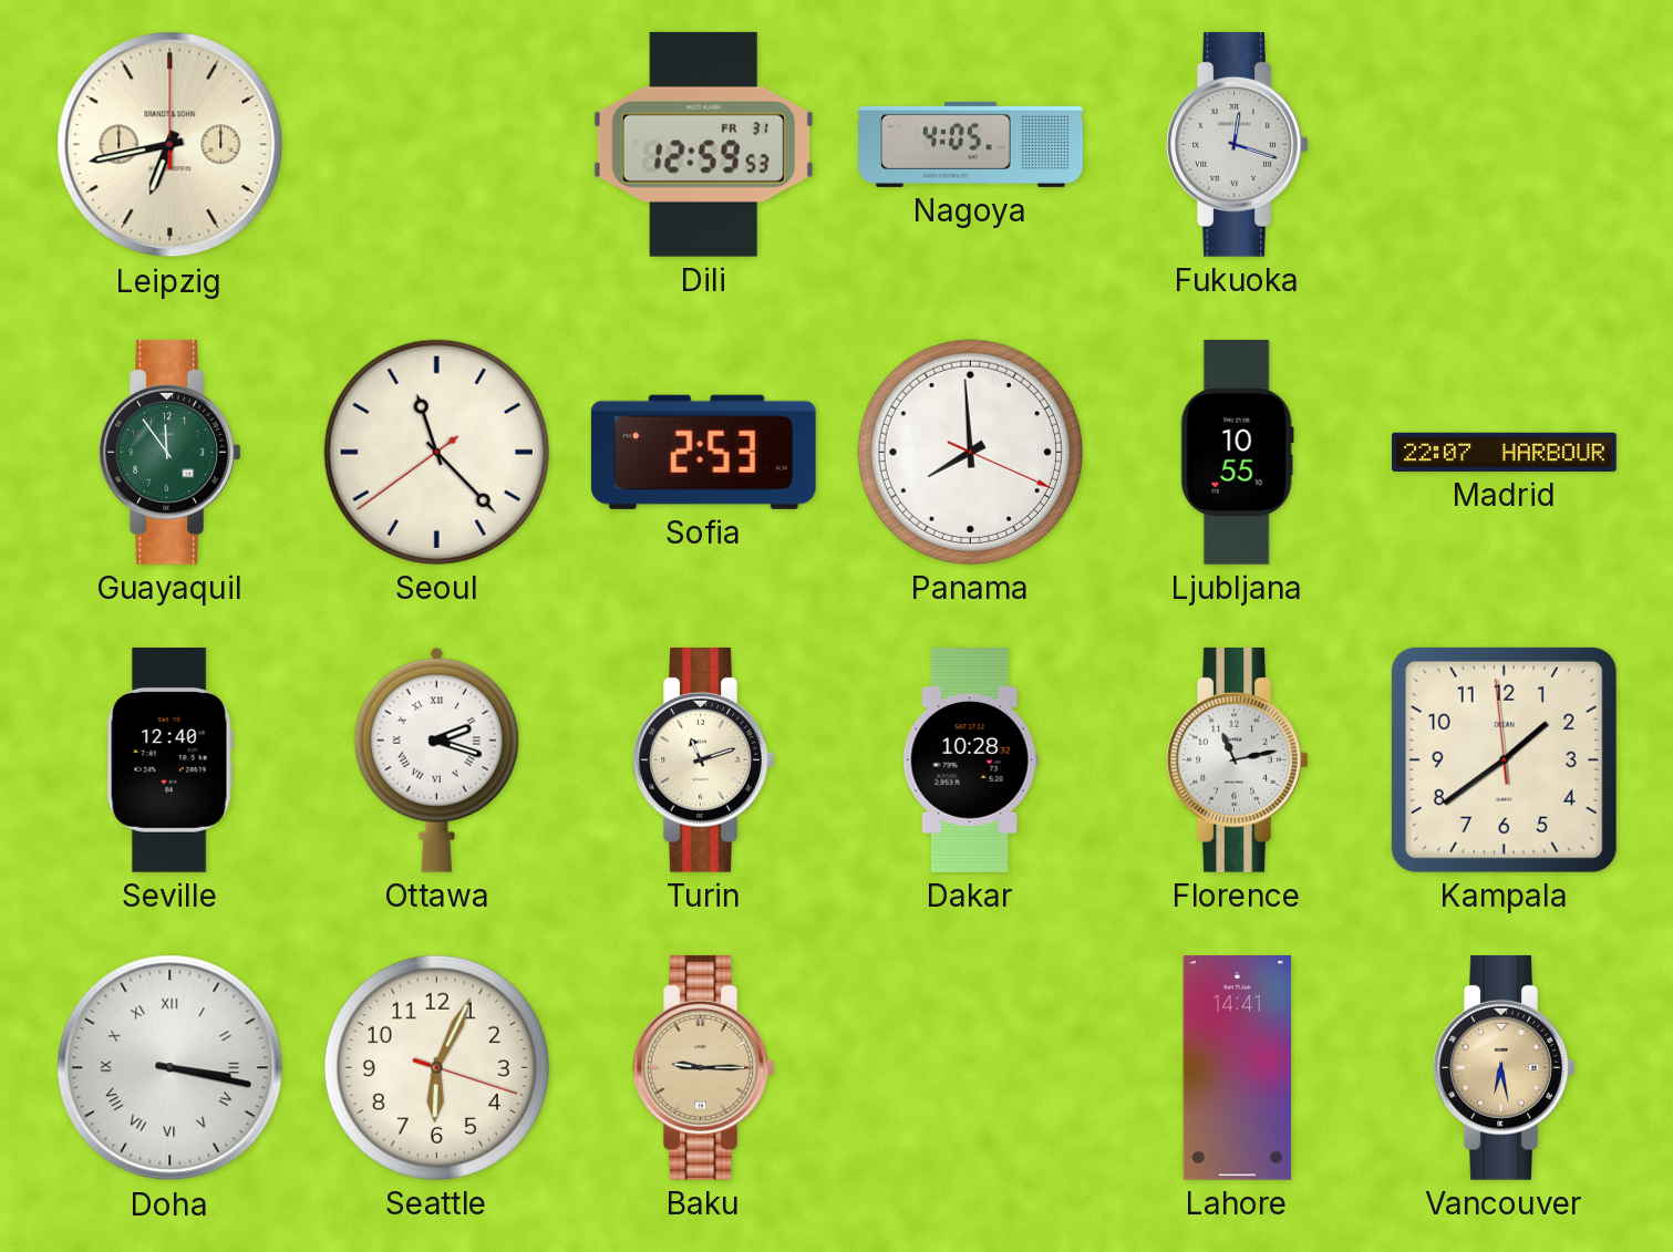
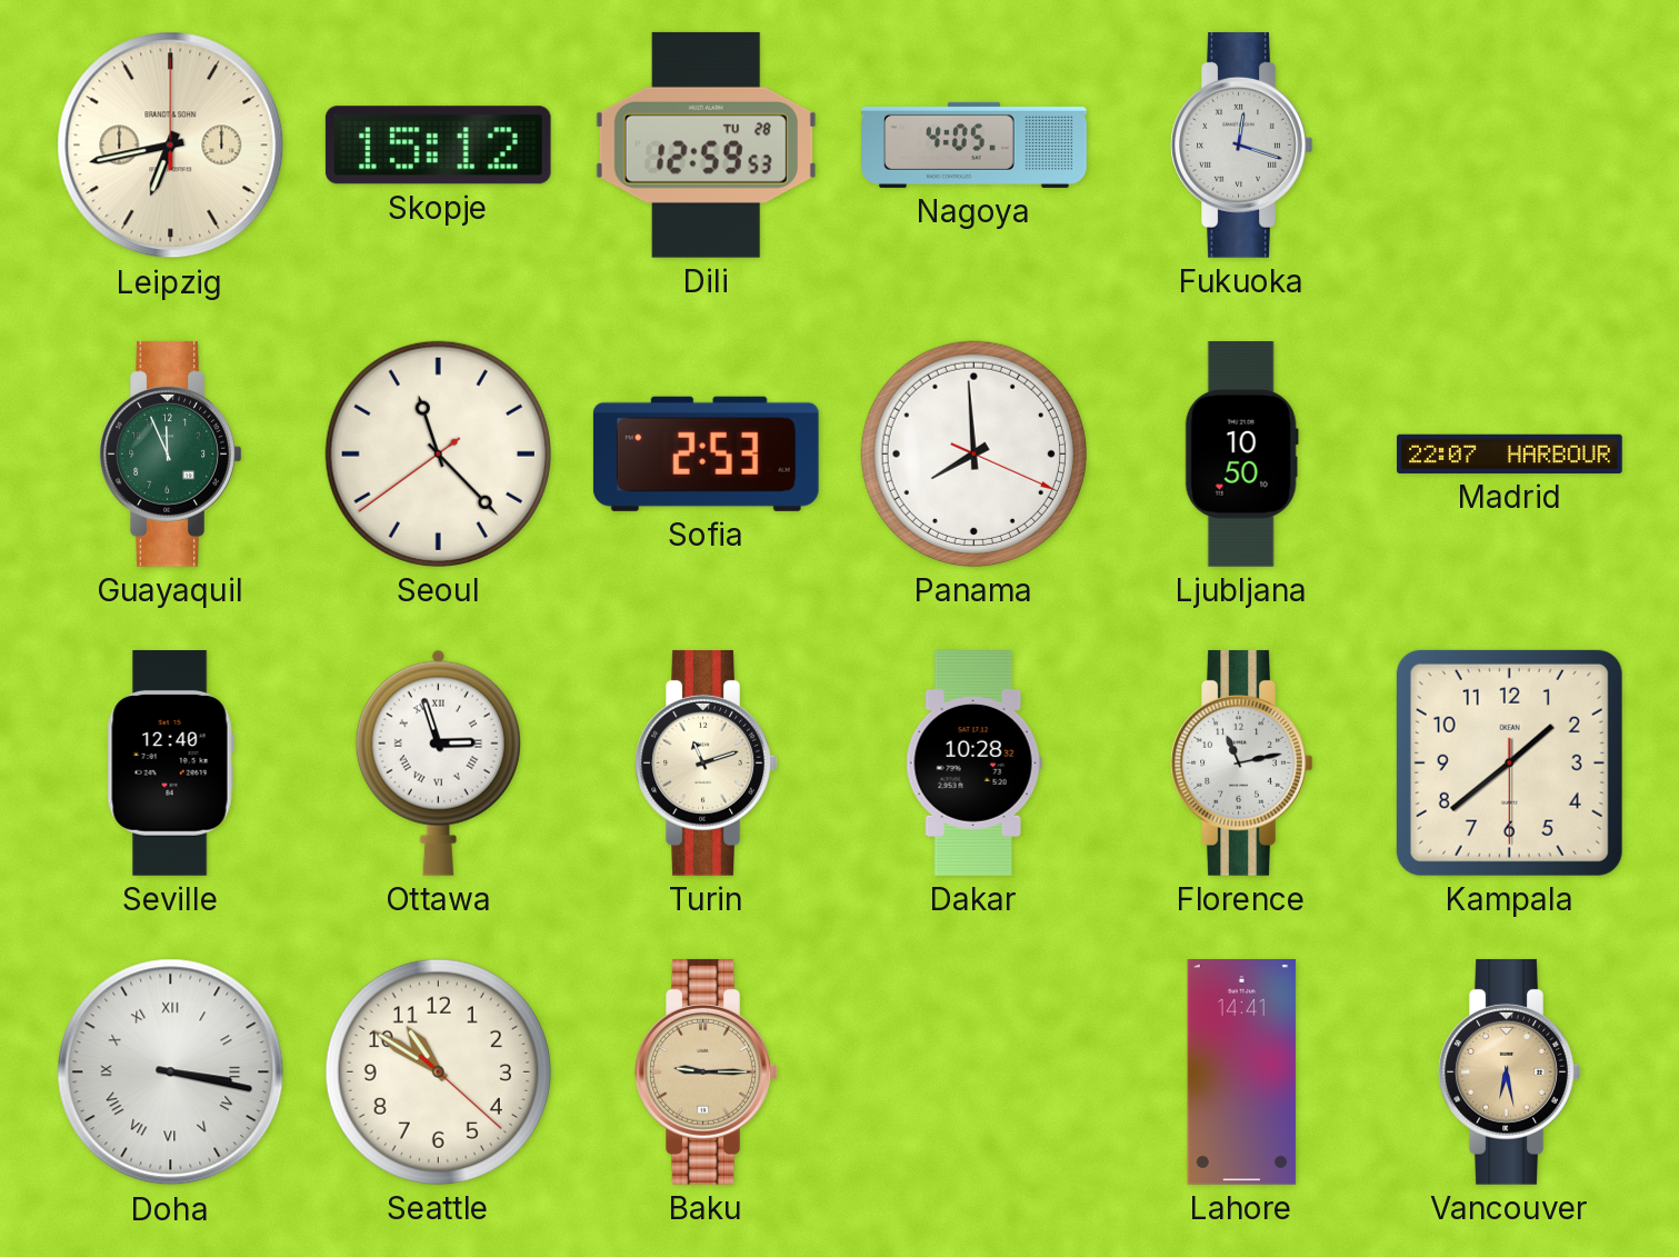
Skopje: none -> 15:12
Dili date: FR 31 -> TU 28
Guayaquil: 11:54 -> 11:56
Ljubljana: 10:55 -> 10:50
Ottawa: 2:18 -> 2:57
Kampala: 1:38:59 -> 1:38:30
Seattle: 6:04 -> 10:50
